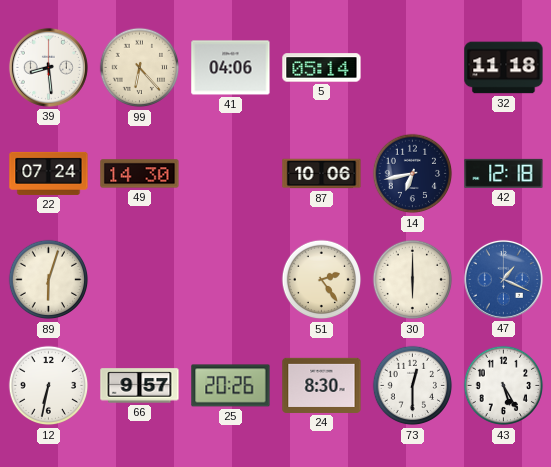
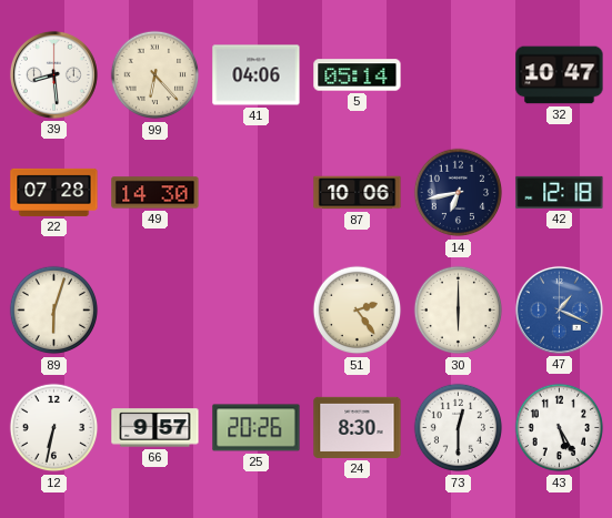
32: 11:18 -> 10:47
22: 07:24 -> 07:28
